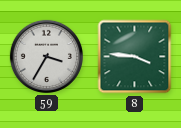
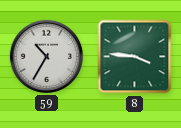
59: 3:35 -> 10:35
